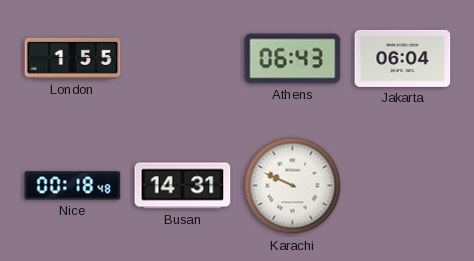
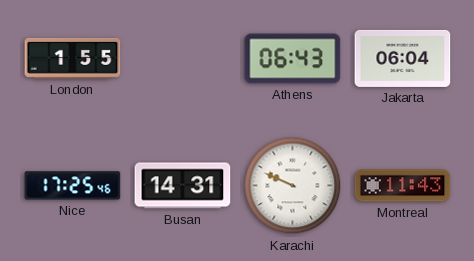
Nice: 00:18 -> 17:25
Montreal: none -> 11:43
